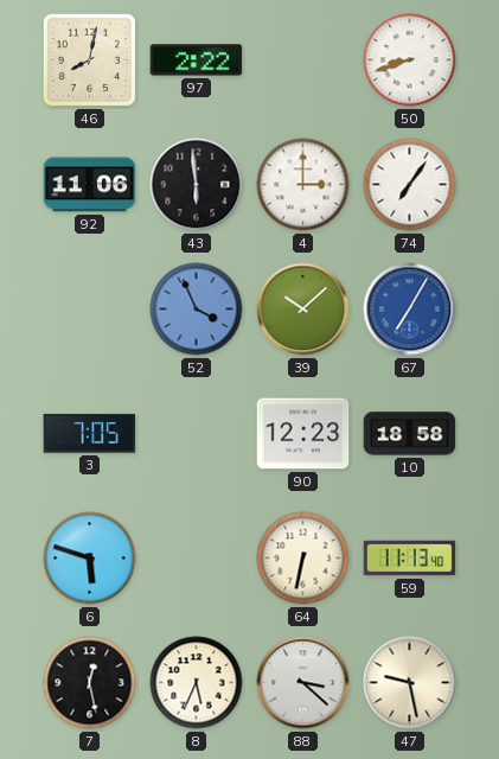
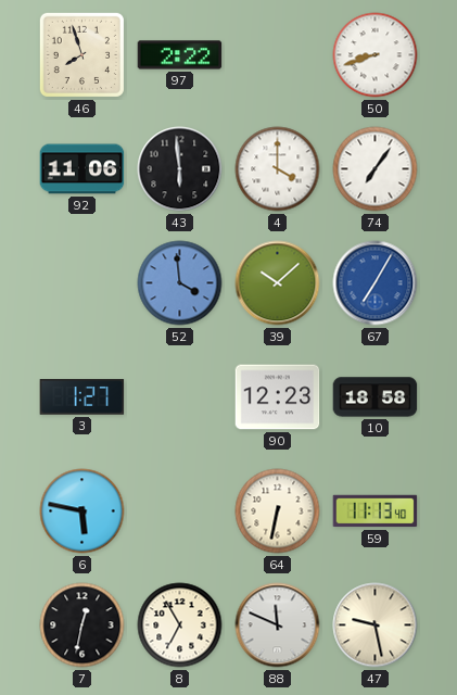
46: 8:02 -> 7:57
4: 3:00 -> 4:00
52: 3:56 -> 3:59
3: 7:05 -> 1:27
6: 5:48 -> 5:47
7: 12:28 -> 12:32
8: 5:34 -> 6:55
88: 3:22 -> 11:49
